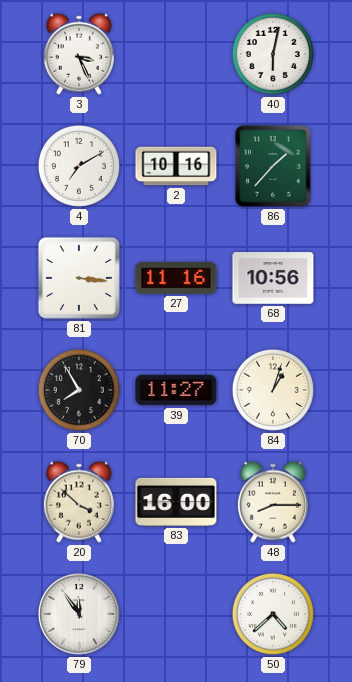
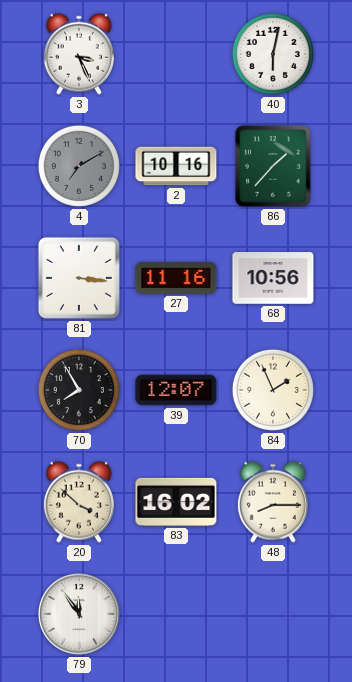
4 dial: white -> grey
39: 11:27 -> 12:07
84: 1:03 -> 1:56
83: 16:00 -> 16:02
50: 4:38 -> none
